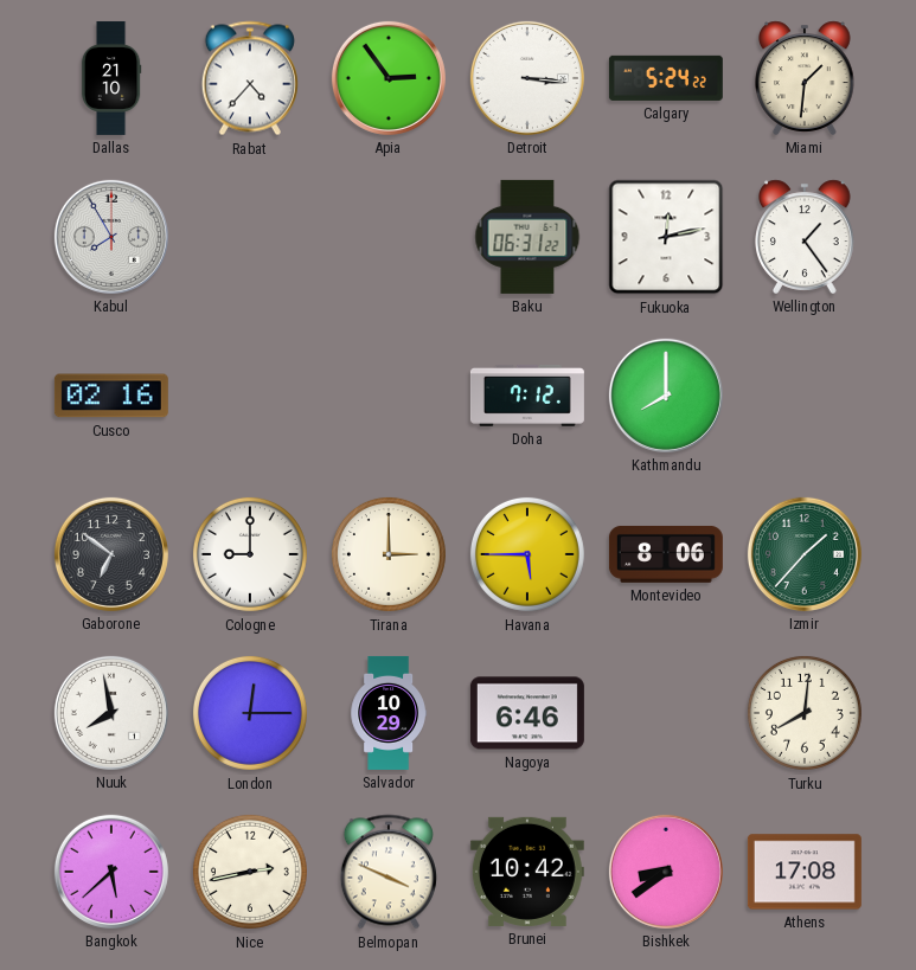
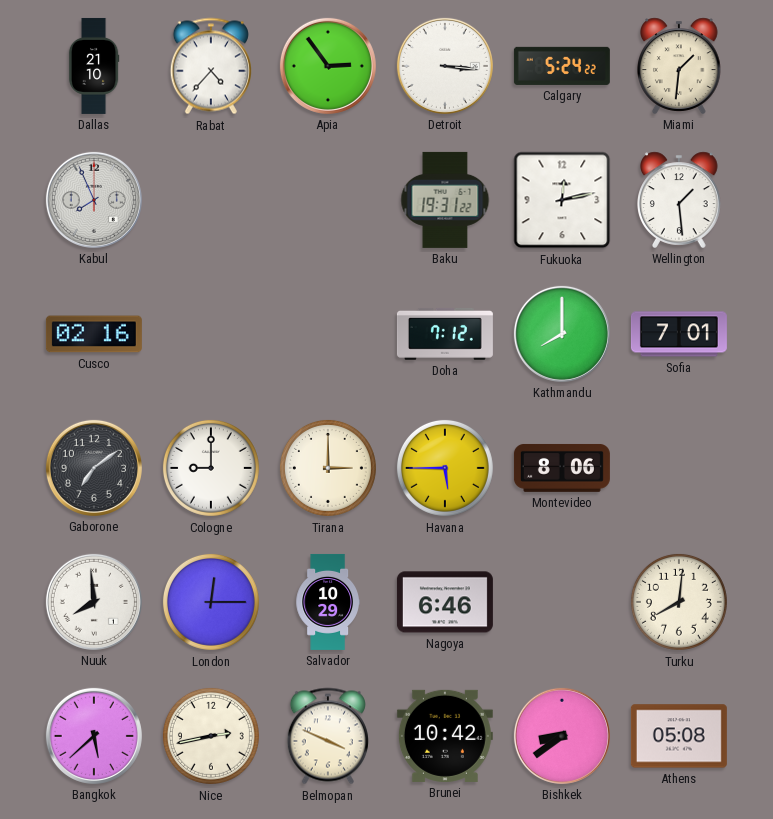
Kabul: 7:55 -> 7:56
Baku: 06:31 -> 19:31
Wellington: 1:24 -> 1:29
Sofia: none -> 7:01
Gaborone: 6:51 -> 7:09
Izmir: 1:37 -> none
Nuuk: 7:58 -> 7:59
Athens: 17:08 -> 05:08
